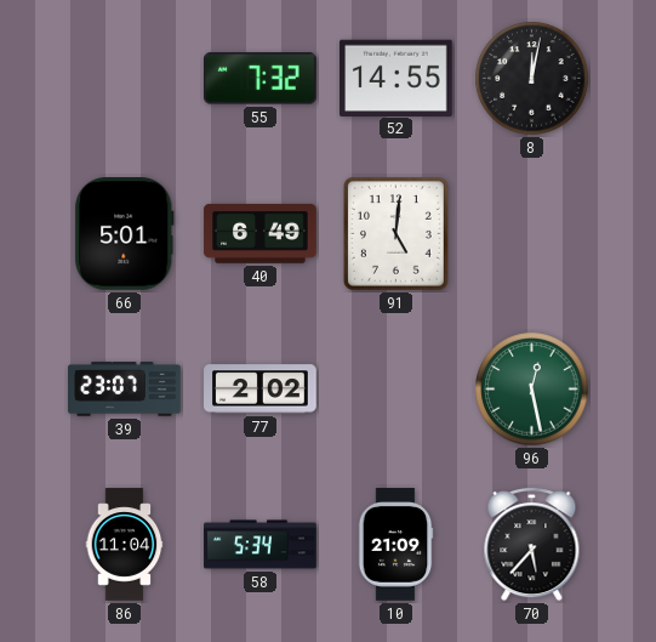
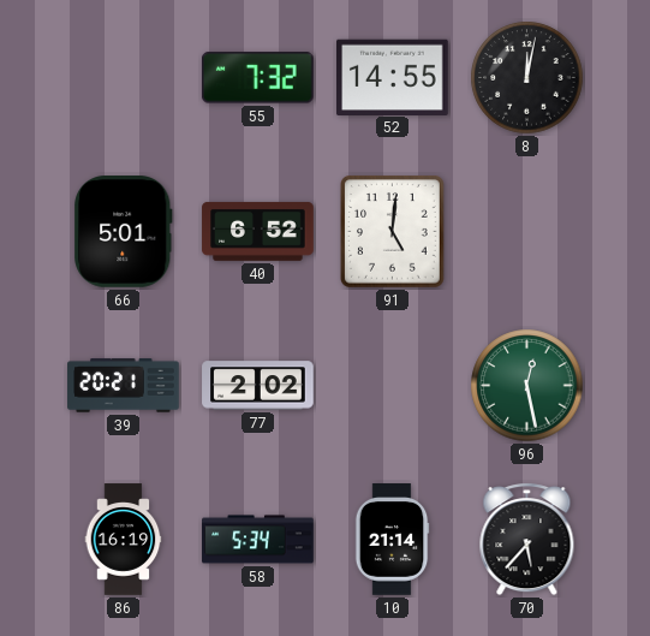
40: 6:49 -> 6:52
39: 23:07 -> 20:21
86: 11:04 -> 16:19
10: 21:09 -> 21:14
